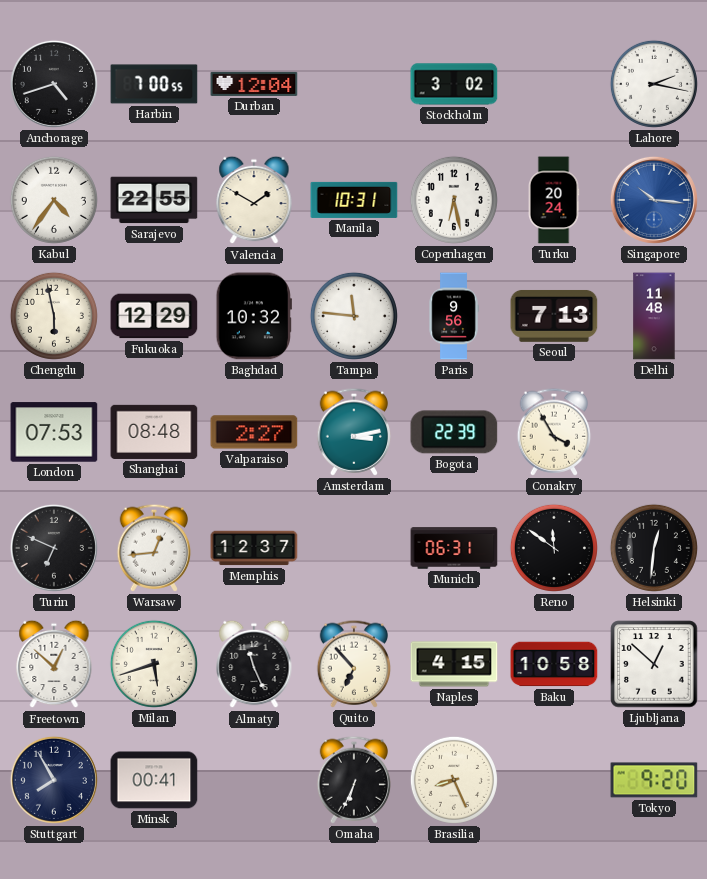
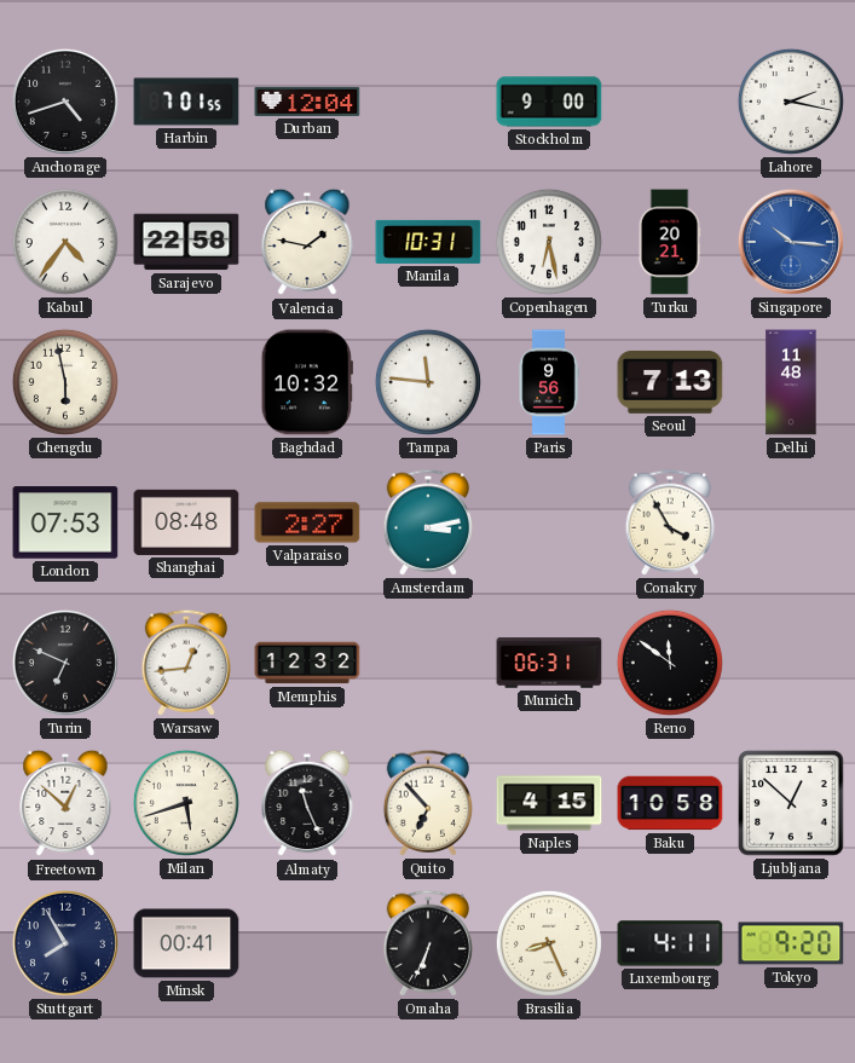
Harbin: 7:00 -> 7:01
Stockholm: 3:02 -> 9:00
Sarajevo: 22:55 -> 22:58
Valencia: 1:50 -> 1:47
Turku: 20:24 -> 20:21
Fukuoka: 12:29 -> none
Bogota: 22:39 -> none
Memphis: 12:37 -> 12:32
Helsinki: 12:31 -> none
Luxembourg: none -> 4:11
